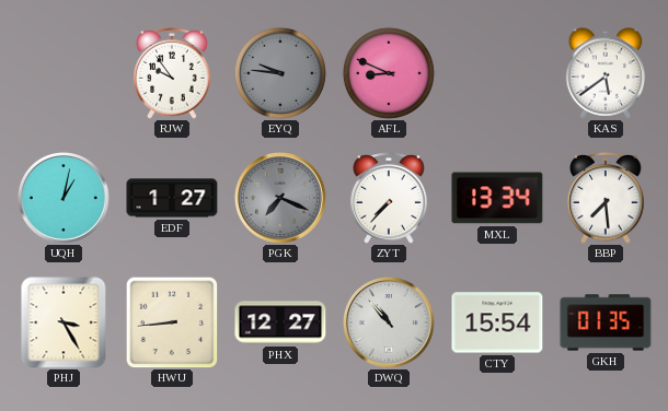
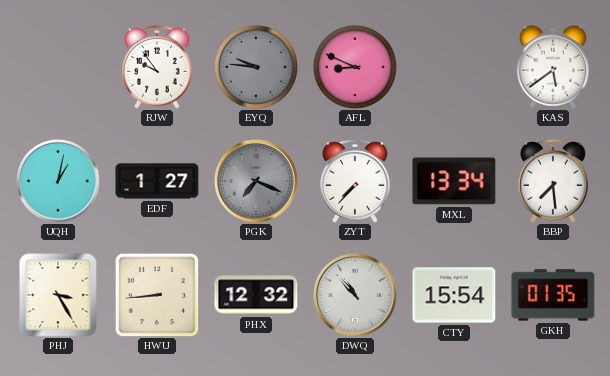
PHX: 12:27 -> 12:32
